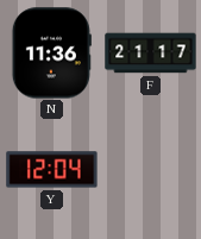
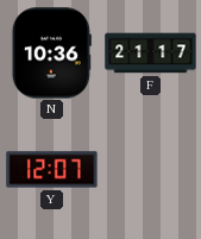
N: 11:36 -> 10:36
Y: 12:04 -> 12:07
